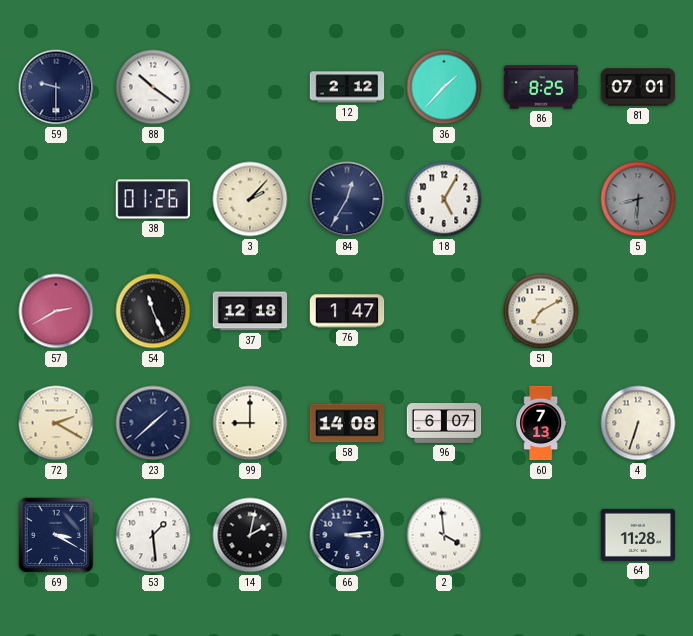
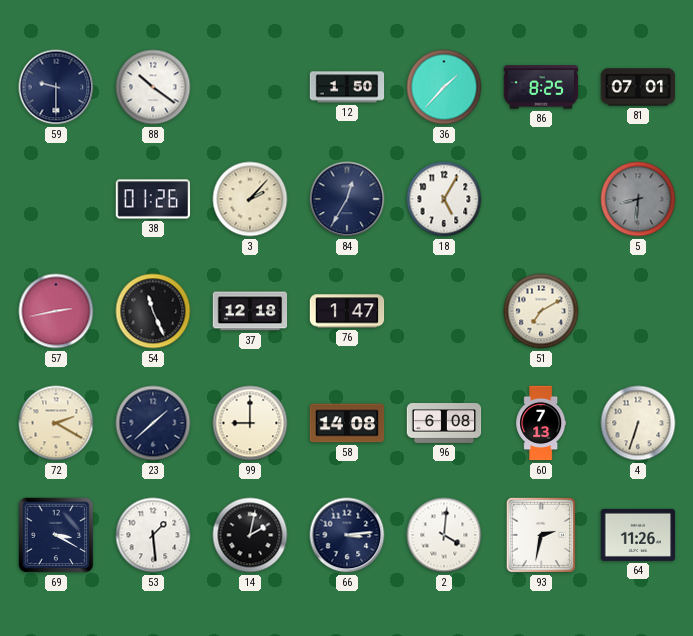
12: 2:12 -> 1:50
57: 2:40 -> 2:43
96: 6:07 -> 6:08
2: 3:59 -> 4:01
93: none -> 2:32
64: 11:28 -> 11:26
